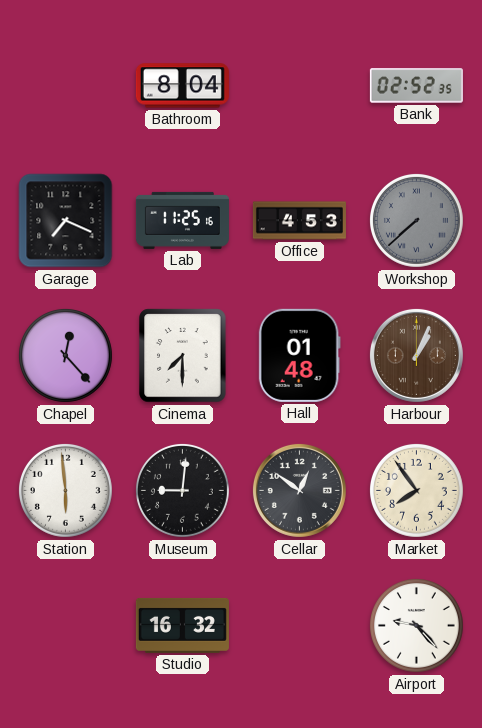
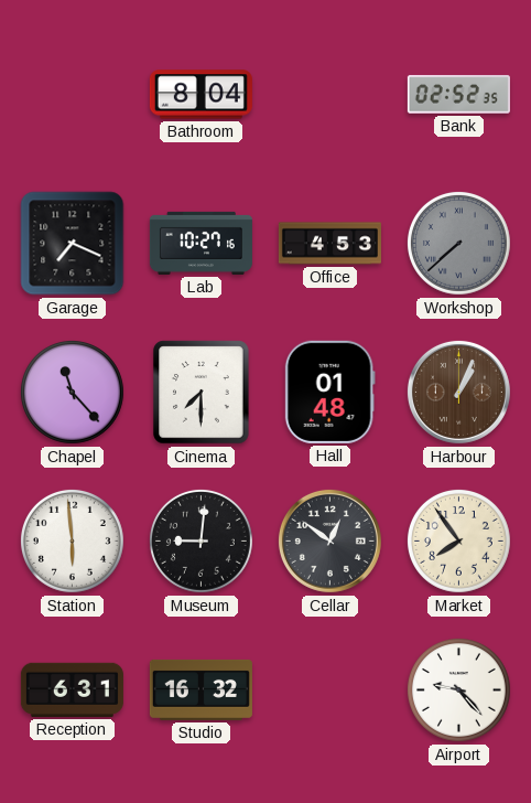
Lab: 11:25 -> 10:27
Chapel: 12:23 -> 11:23
Reception: none -> 6:31
